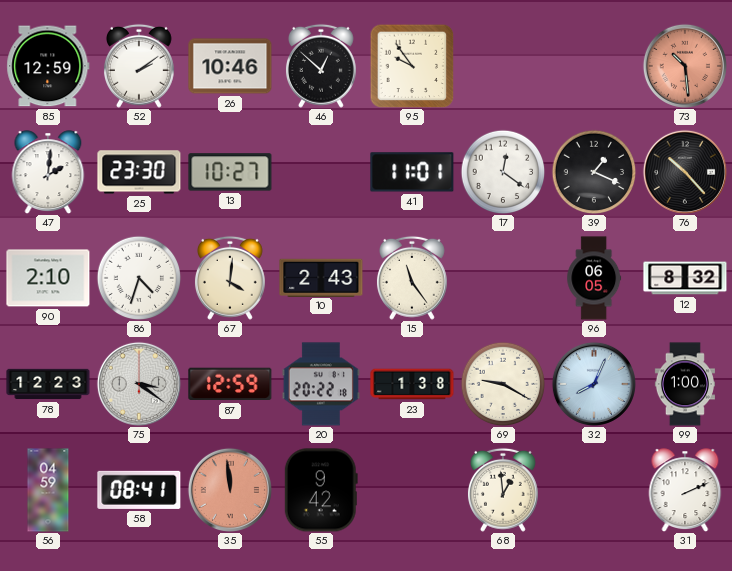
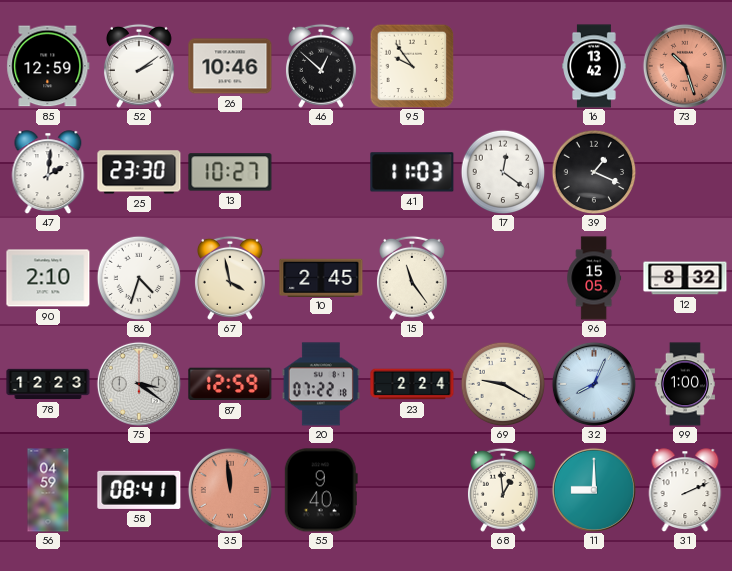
16: none -> 13:42
73: 10:29 -> 10:27
41: 11:01 -> 11:03
76: 10:23 -> none
67: 4:01 -> 3:58
10: 2:43 -> 2:45
96: 06:05 -> 15:05
20: 20:22 -> 07:22
23: 1:38 -> 2:24
55: 9:42 -> 9:40
11: none -> 9:00
